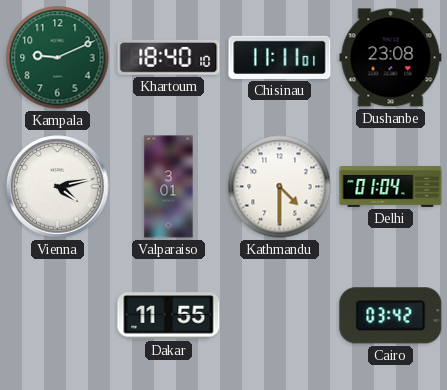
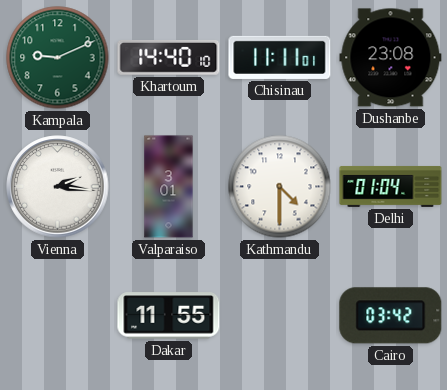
Khartoum: 18:40 -> 14:40
Vienna: 4:13 -> 2:16
